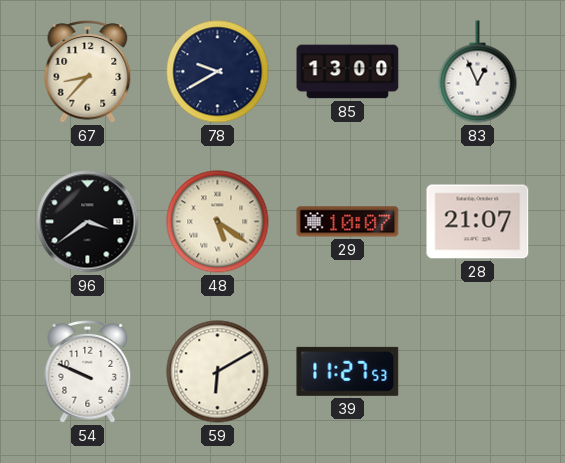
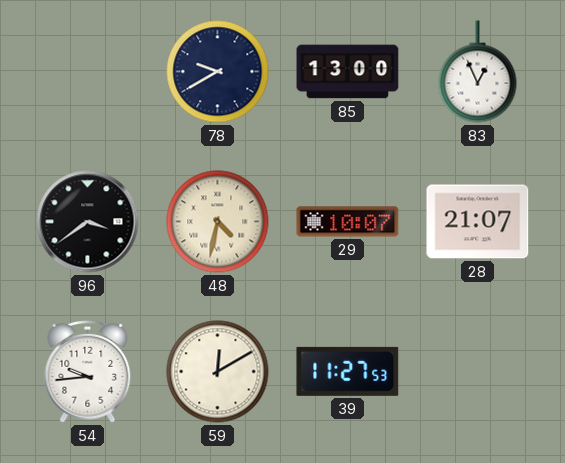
67: 8:37 -> none
48: 5:21 -> 4:32
54: 9:49 -> 9:44
59: 6:10 -> 12:10
